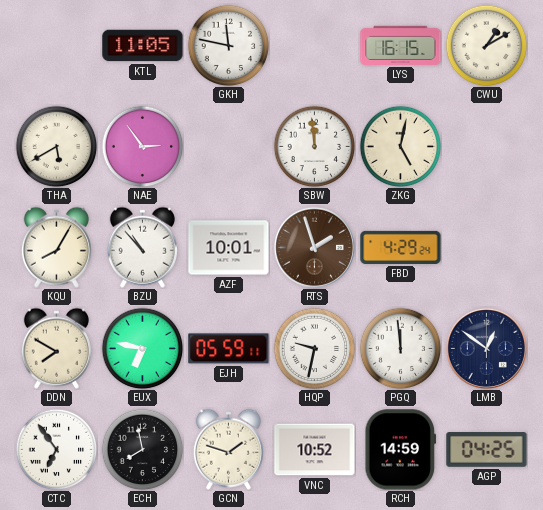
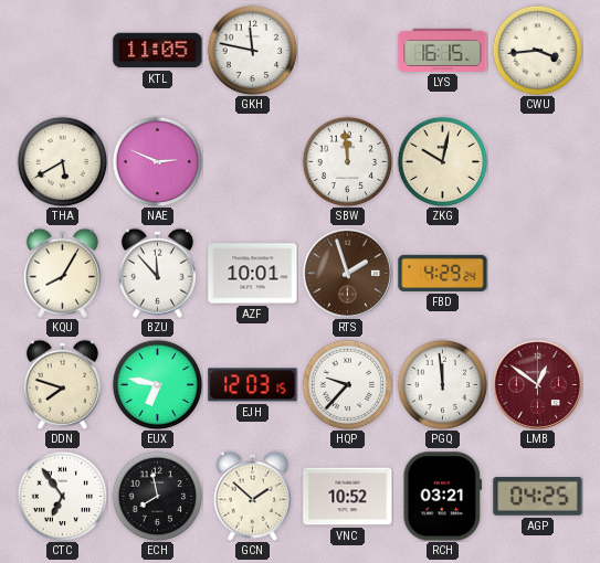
CWU: 1:10 -> 3:44
NAE: 2:54 -> 2:49
ZKG: 5:02 -> 10:02
BZU: 10:53 -> 11:53
DDN: 7:50 -> 7:48
EJH: 05:59 -> 12:03
HQP: 9:32 -> 9:37
LMB dial: navy -> burgundy
GCN: 1:48 -> 1:52
RCH: 14:59 -> 03:21
